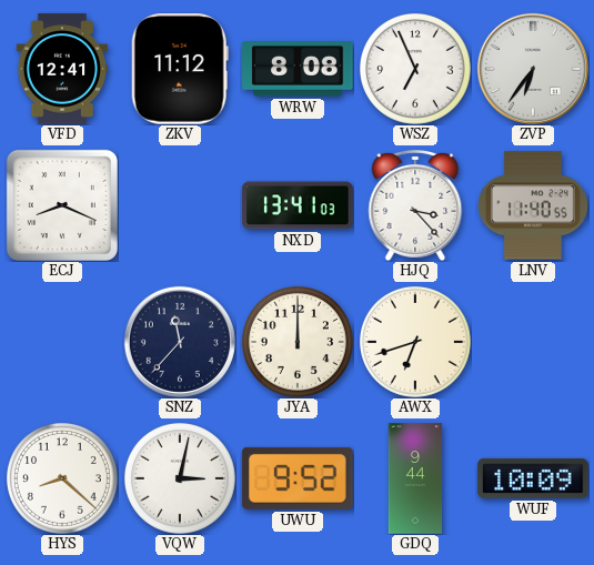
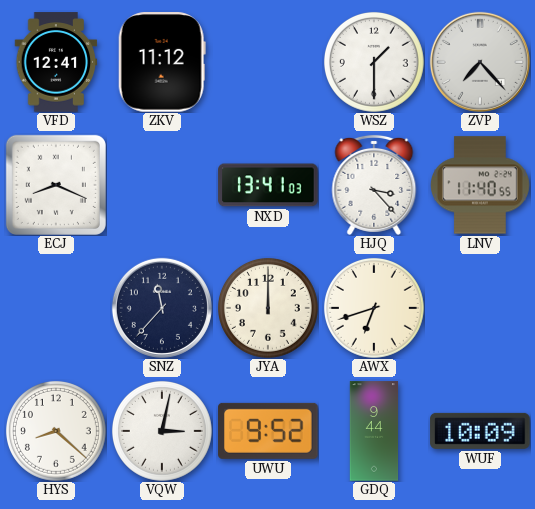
WRW: 8:08 -> none
WSZ: 6:56 -> 1:30
ZVP: 6:36 -> 7:23
